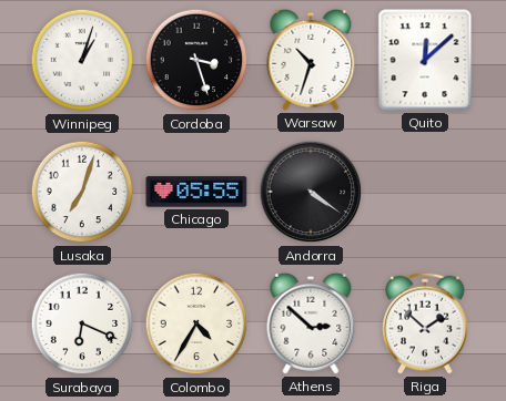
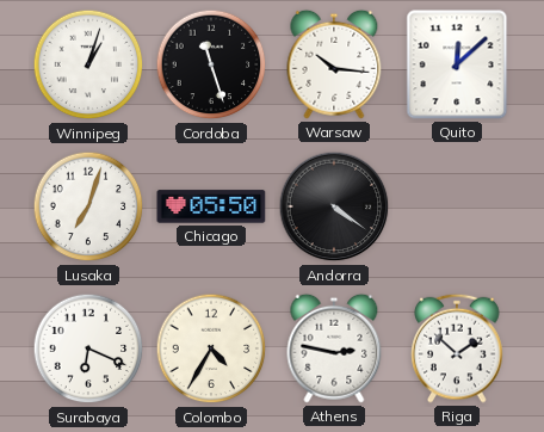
Cordoba: 3:27 -> 11:27
Warsaw: 10:33 -> 10:16
Chicago: 05:55 -> 05:50
Athens: 2:52 -> 2:47
